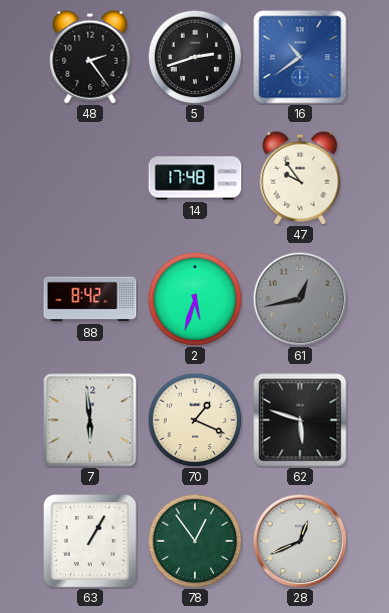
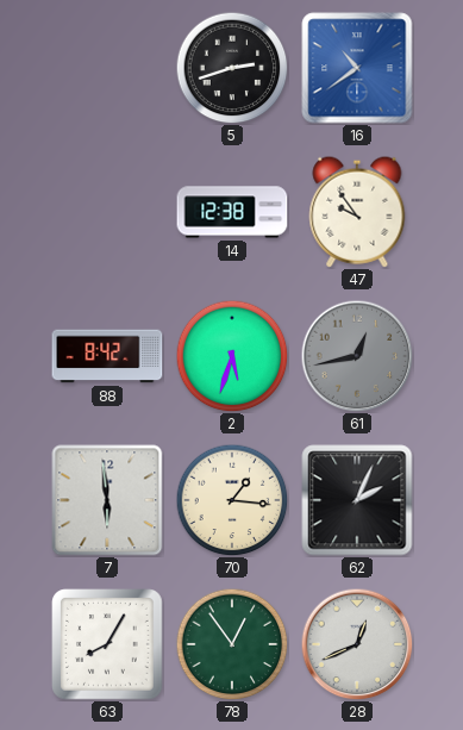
48: 2:24 -> none
14: 17:48 -> 12:38
70: 1:19 -> 1:16
62: 5:48 -> 2:04
63: 1:05 -> 8:05
